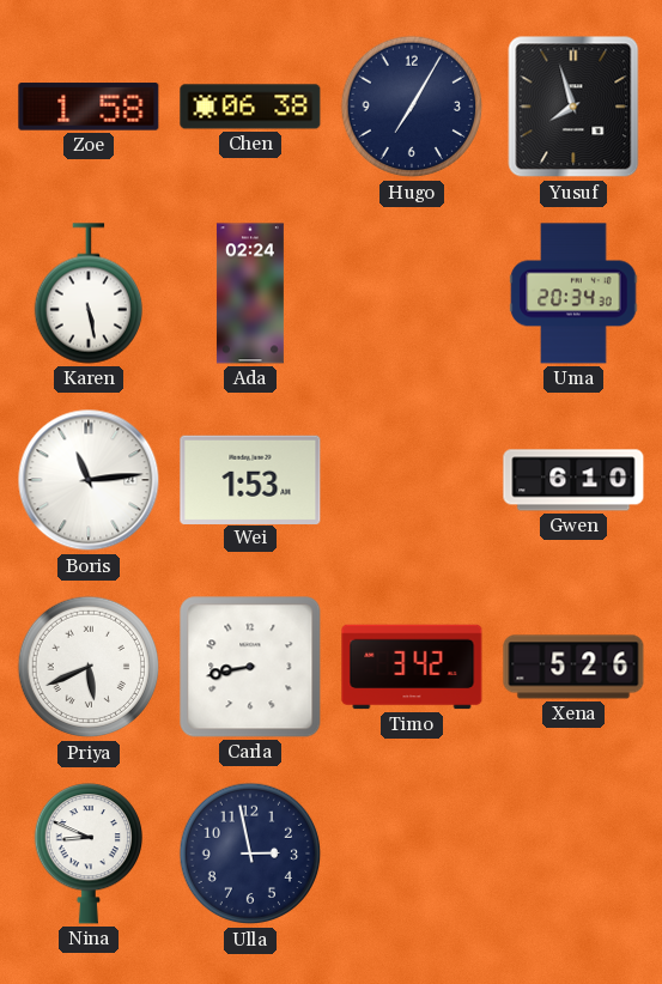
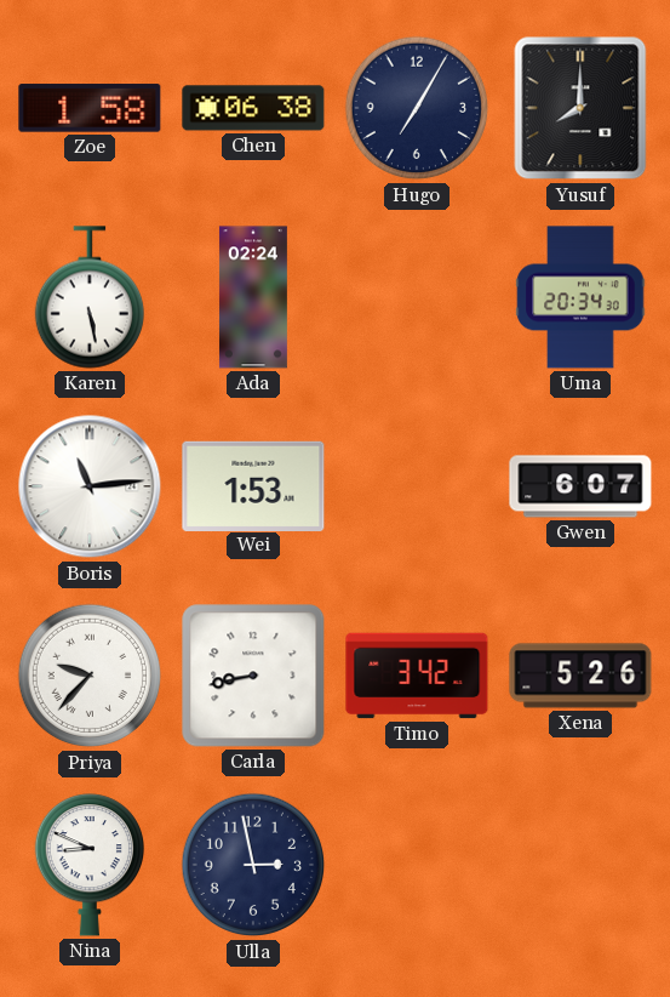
Yusuf: 7:57 -> 8:00
Gwen: 6:10 -> 6:07
Priya: 5:41 -> 9:37
